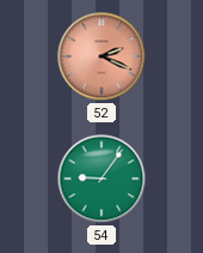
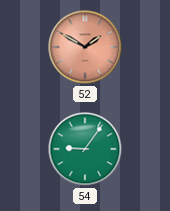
52: 2:19 -> 1:50
